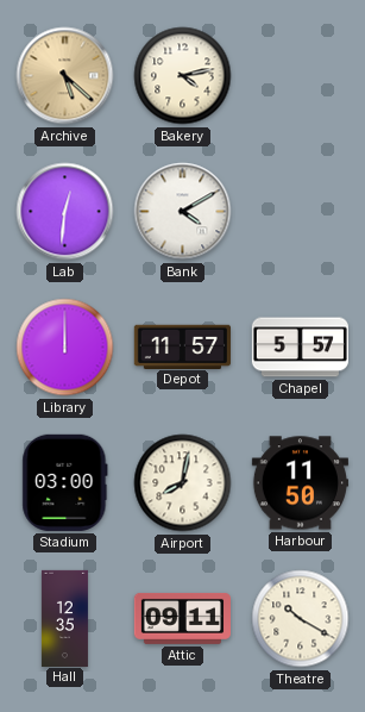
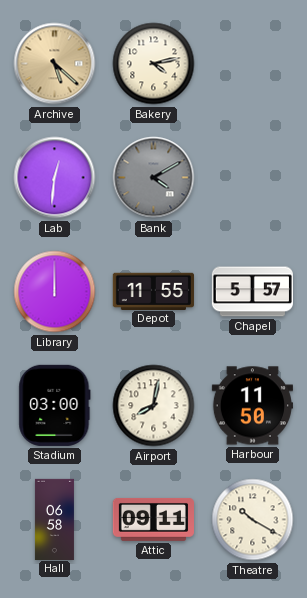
Bank dial: white -> grey
Depot: 11:57 -> 11:55
Hall: 12:35 -> 06:58
